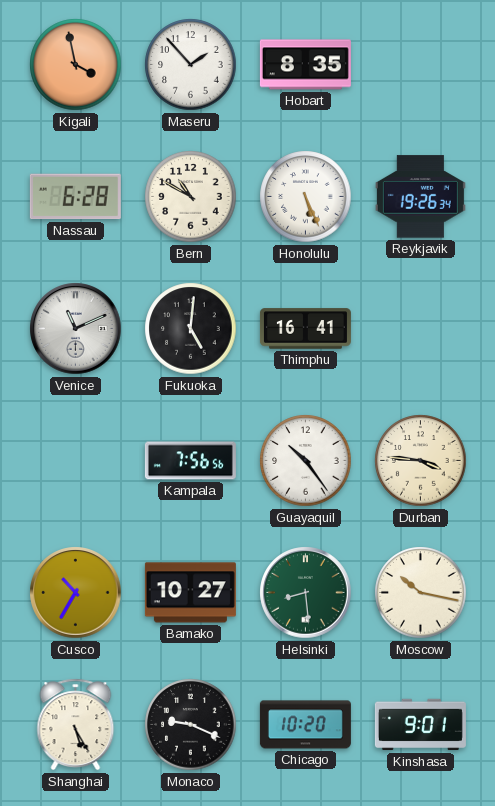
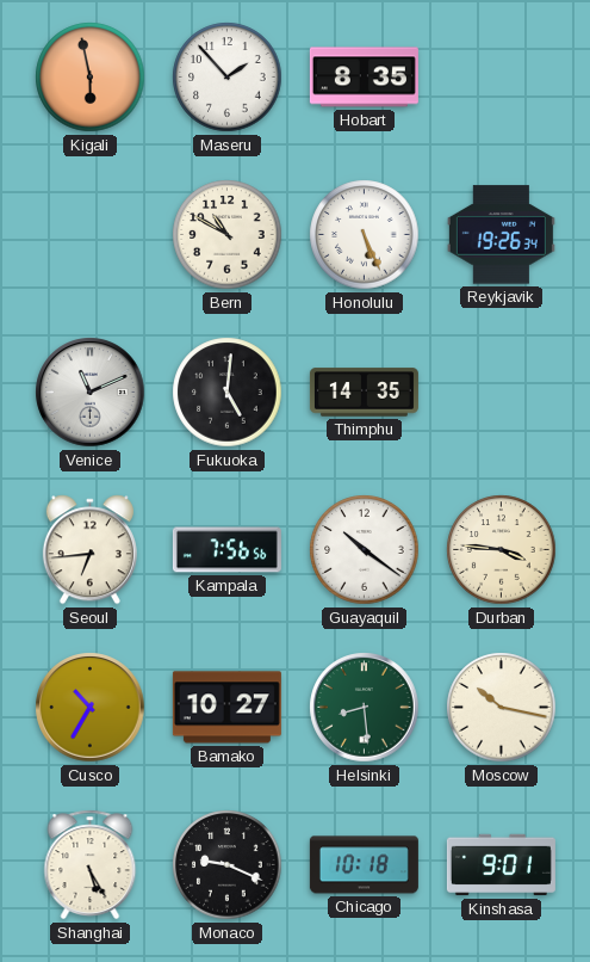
Kigali: 3:58 -> 5:58
Nassau: 6:28 -> none
Thimphu: 16:41 -> 14:35
Seoul: none -> 6:44
Guayaquil: 10:24 -> 10:21
Chicago: 10:20 -> 10:18
